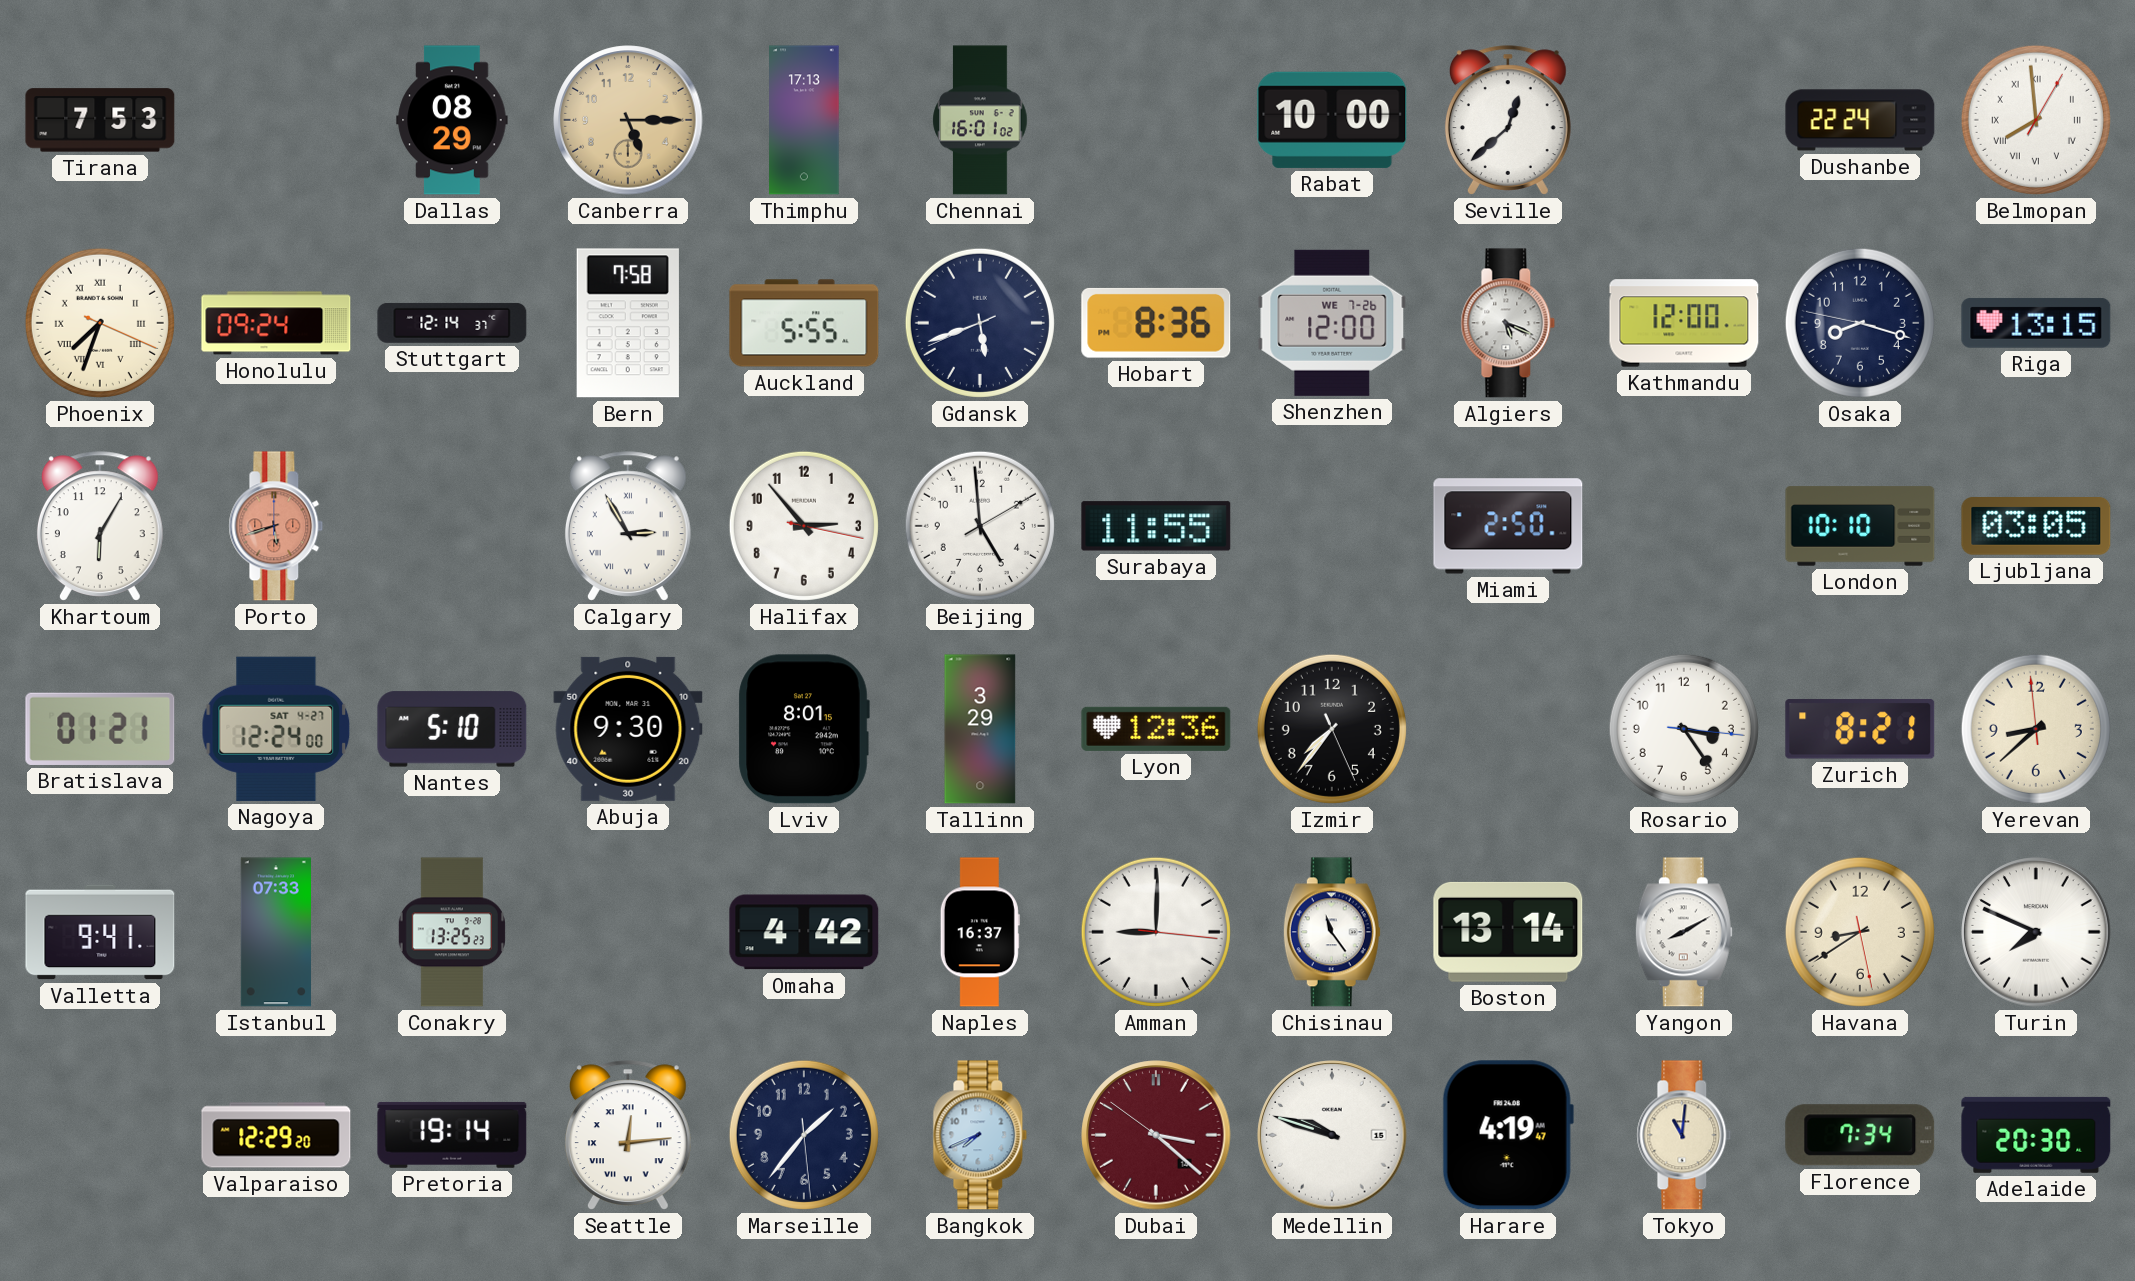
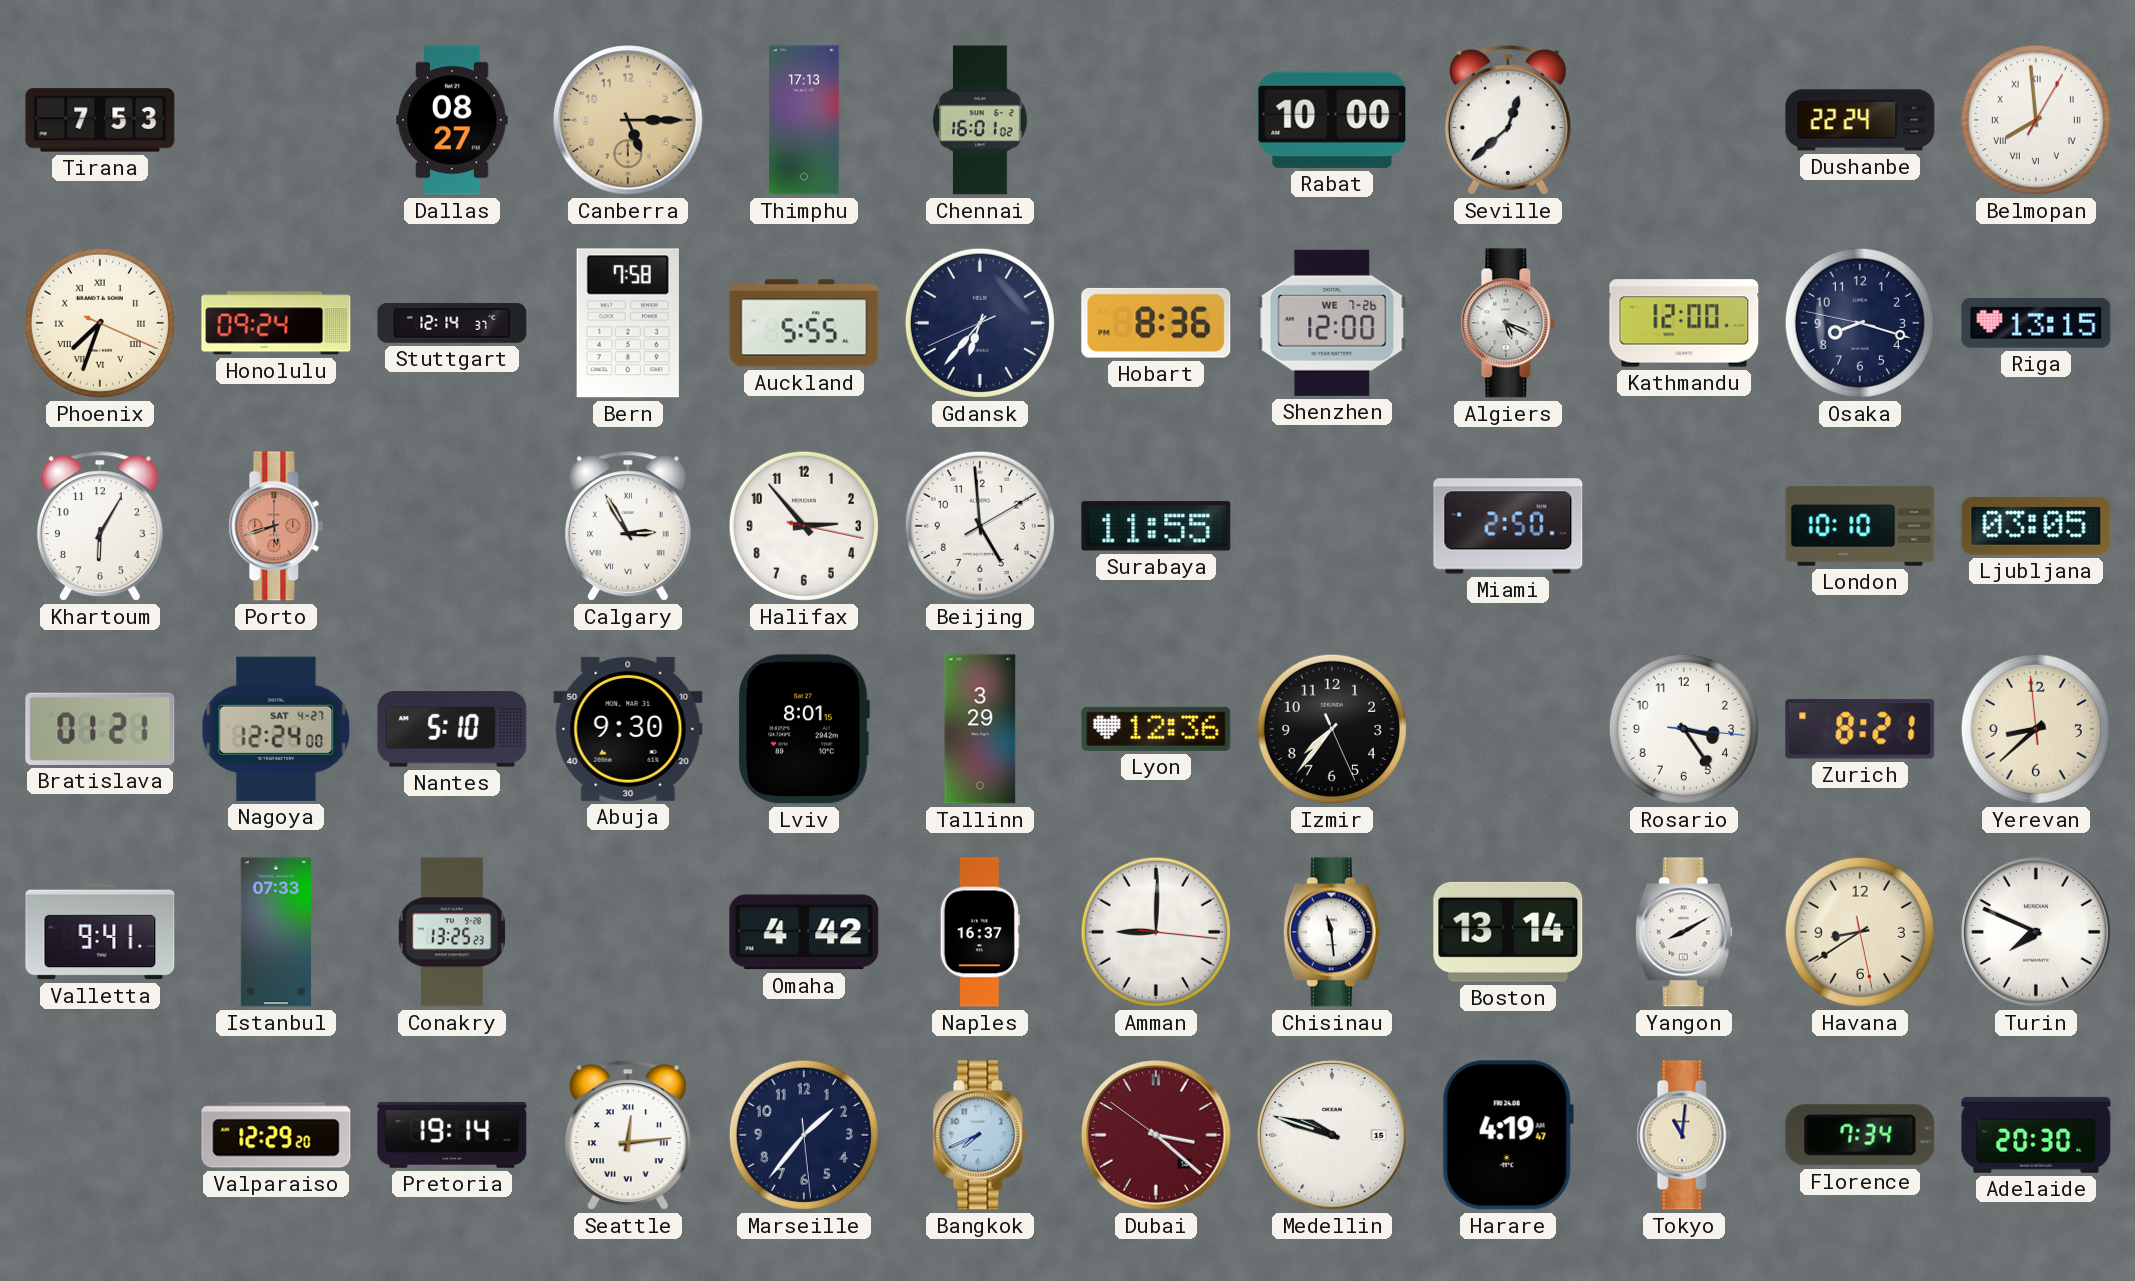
Dallas: 08:29 -> 08:27
Gdansk: 5:41 -> 6:36
Chisinau: 11:24 -> 11:29
